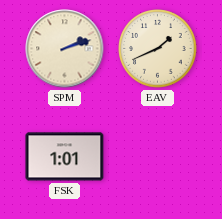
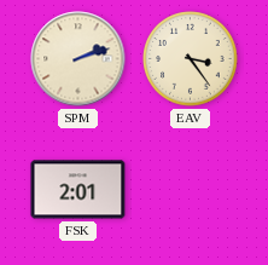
EAV: 1:41 -> 3:24
FSK: 1:01 -> 2:01
